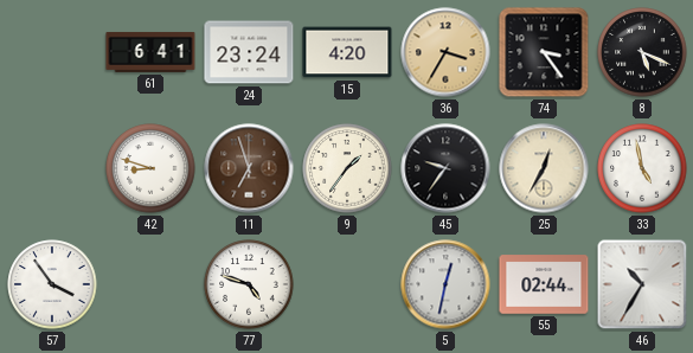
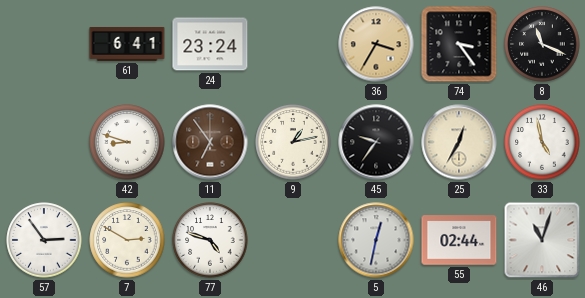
15: 4:20 -> none
8: 5:19 -> 11:19
11: 6:57 -> 6:54
9: 1:36 -> 1:13
57: 3:54 -> 2:54
7: none -> 2:50
46: 10:35 -> 11:03
